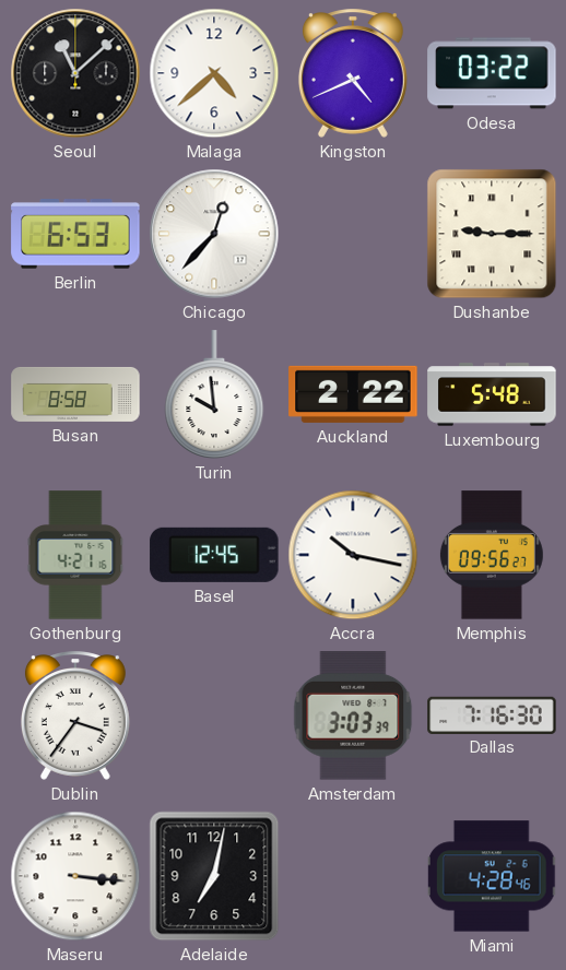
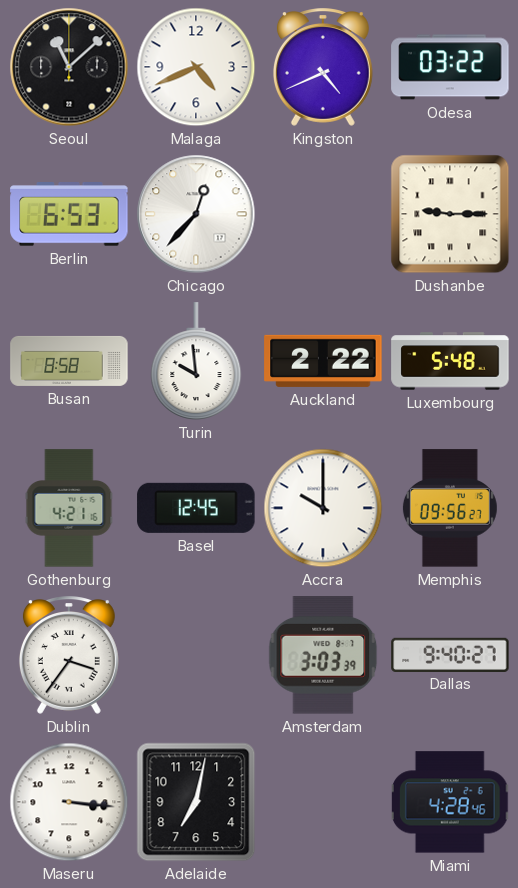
Malaga: 4:38 -> 4:41
Accra: 10:17 -> 10:00
Dallas: 7:16 -> 9:40
